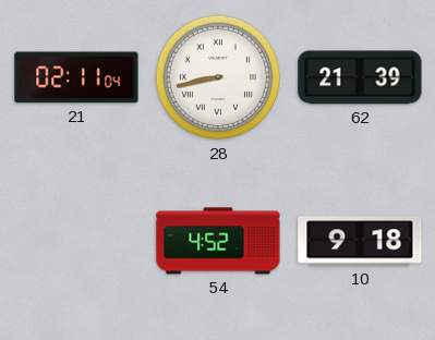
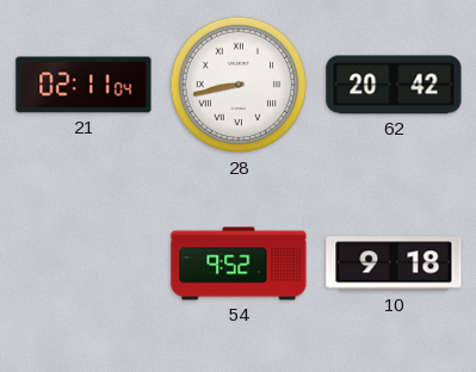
62: 21:39 -> 20:42
54: 4:52 -> 9:52
